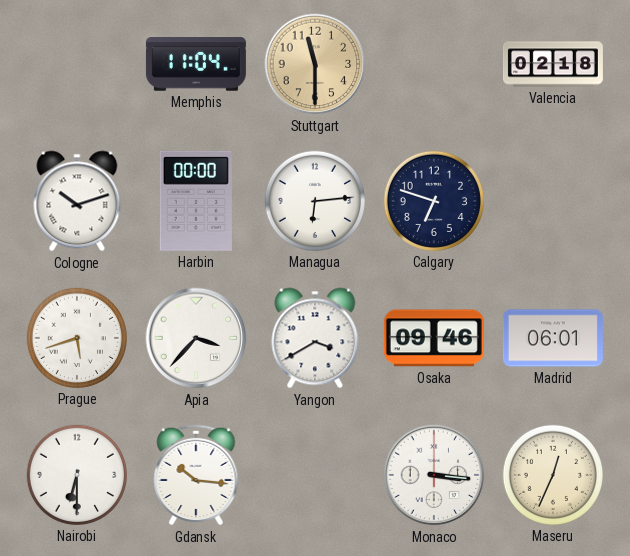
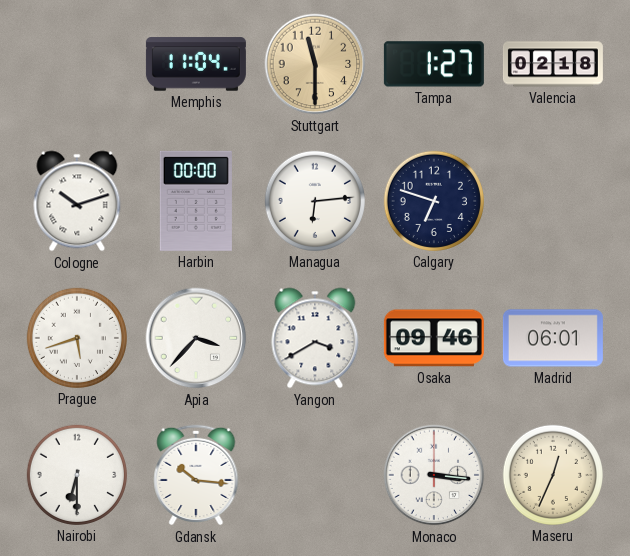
Tampa: none -> 1:27
